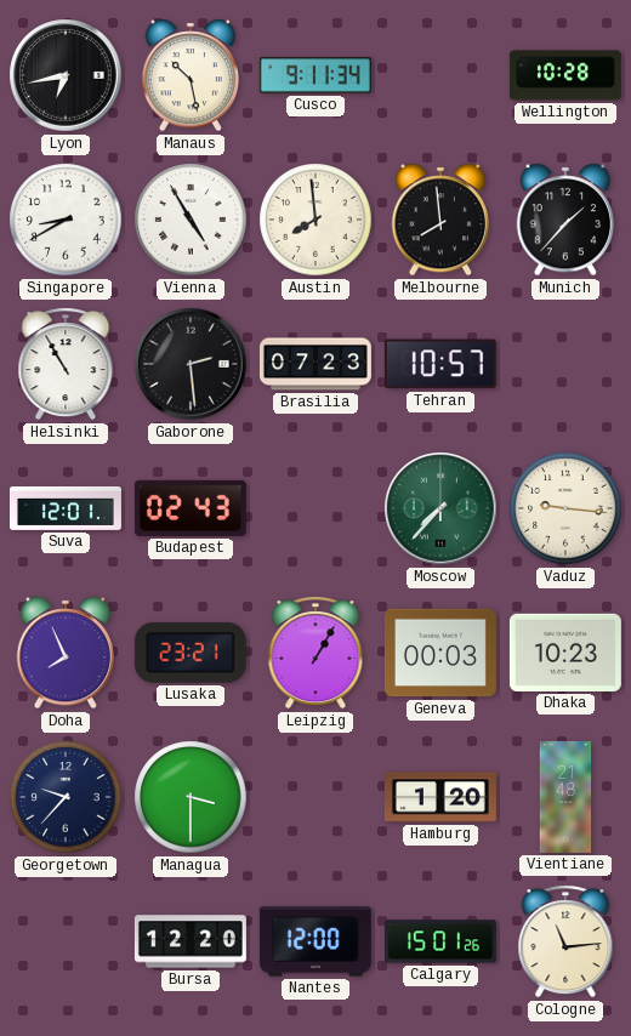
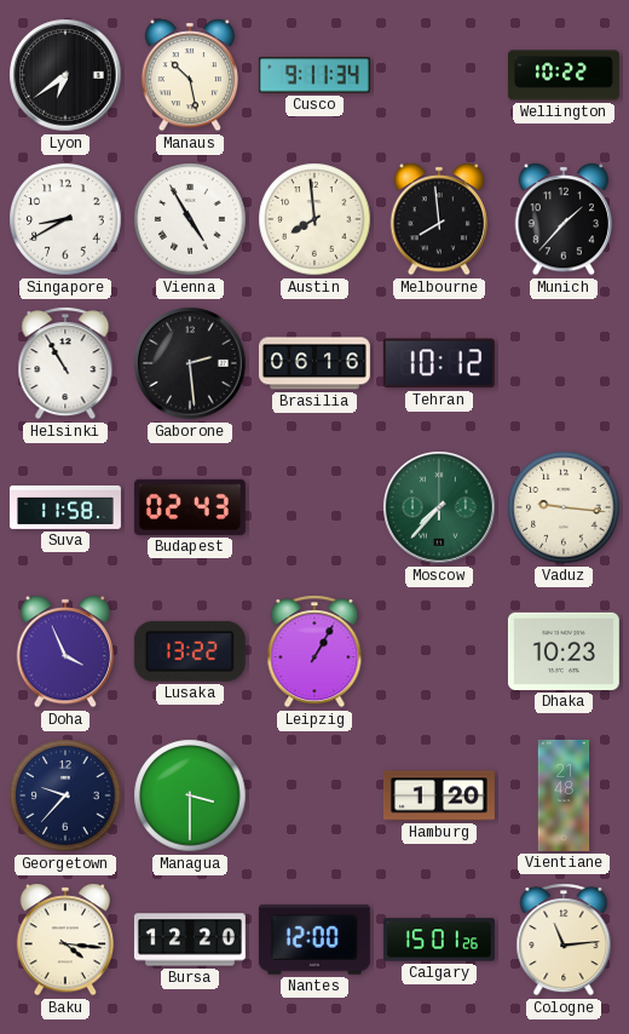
Lyon: 6:43 -> 6:39
Wellington: 10:28 -> 10:22
Brasilia: 07:23 -> 06:16
Tehran: 10:57 -> 10:12
Suva: 12:01 -> 11:58
Doha: 7:56 -> 3:56
Lusaka: 23:21 -> 13:22
Geneva: 00:03 -> none
Baku: none -> 4:16
